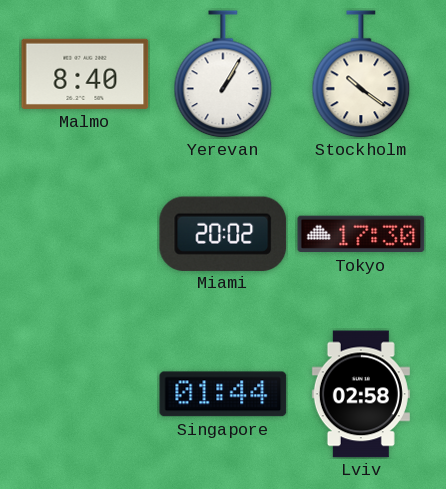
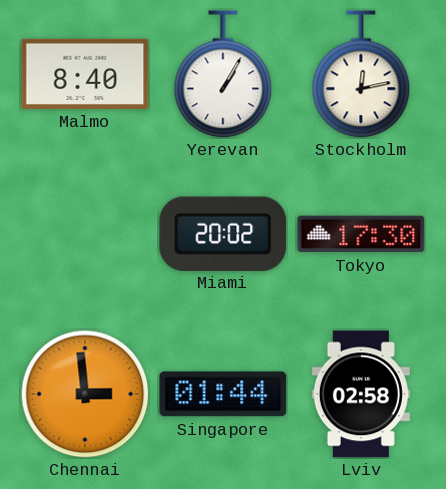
Stockholm: 10:21 -> 12:13
Chennai: none -> 2:59
